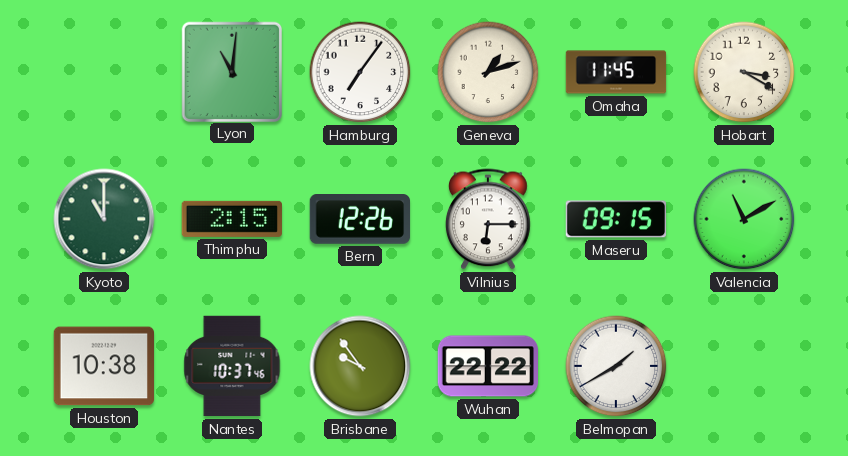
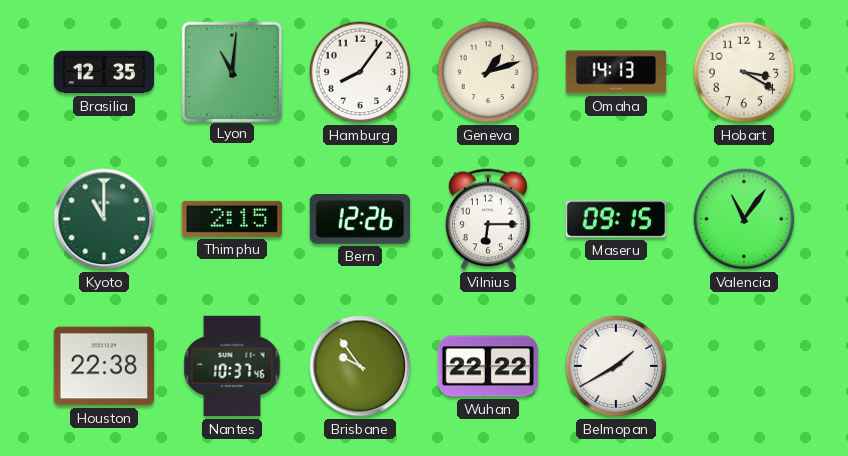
Brasilia: none -> 12:35
Hamburg: 7:06 -> 8:06
Omaha: 11:45 -> 14:13
Valencia: 11:10 -> 11:06
Houston: 10:38 -> 22:38
